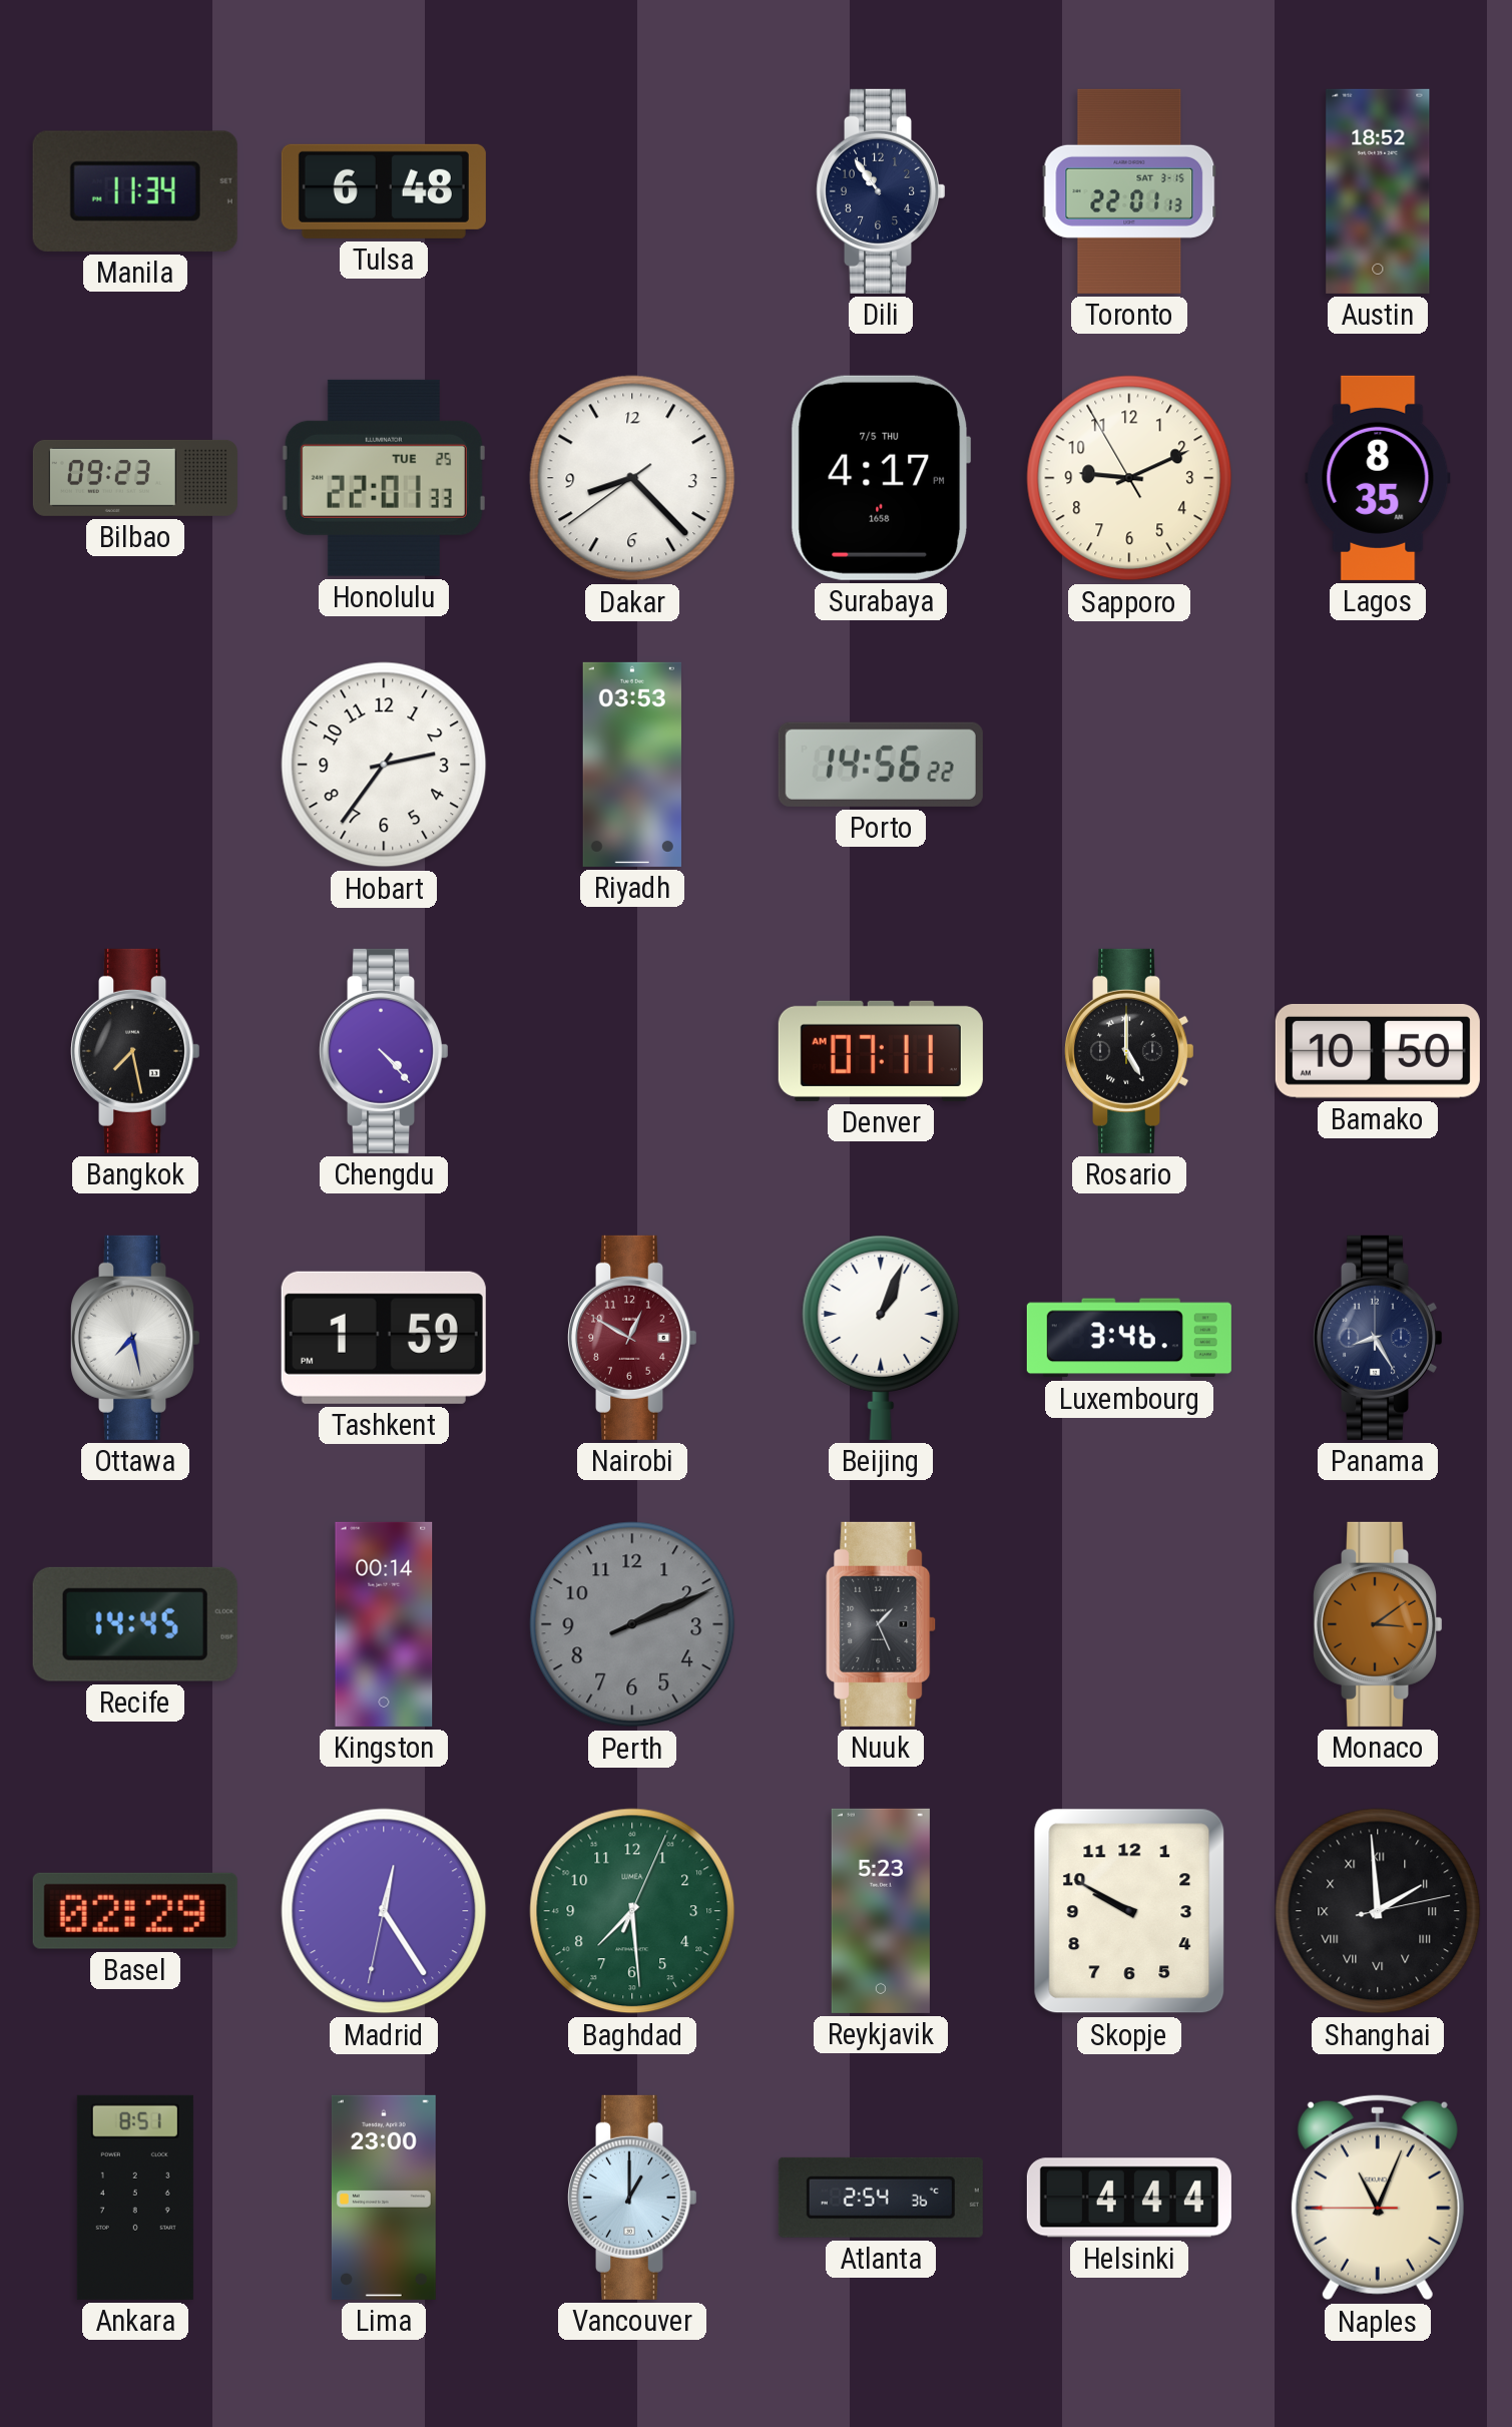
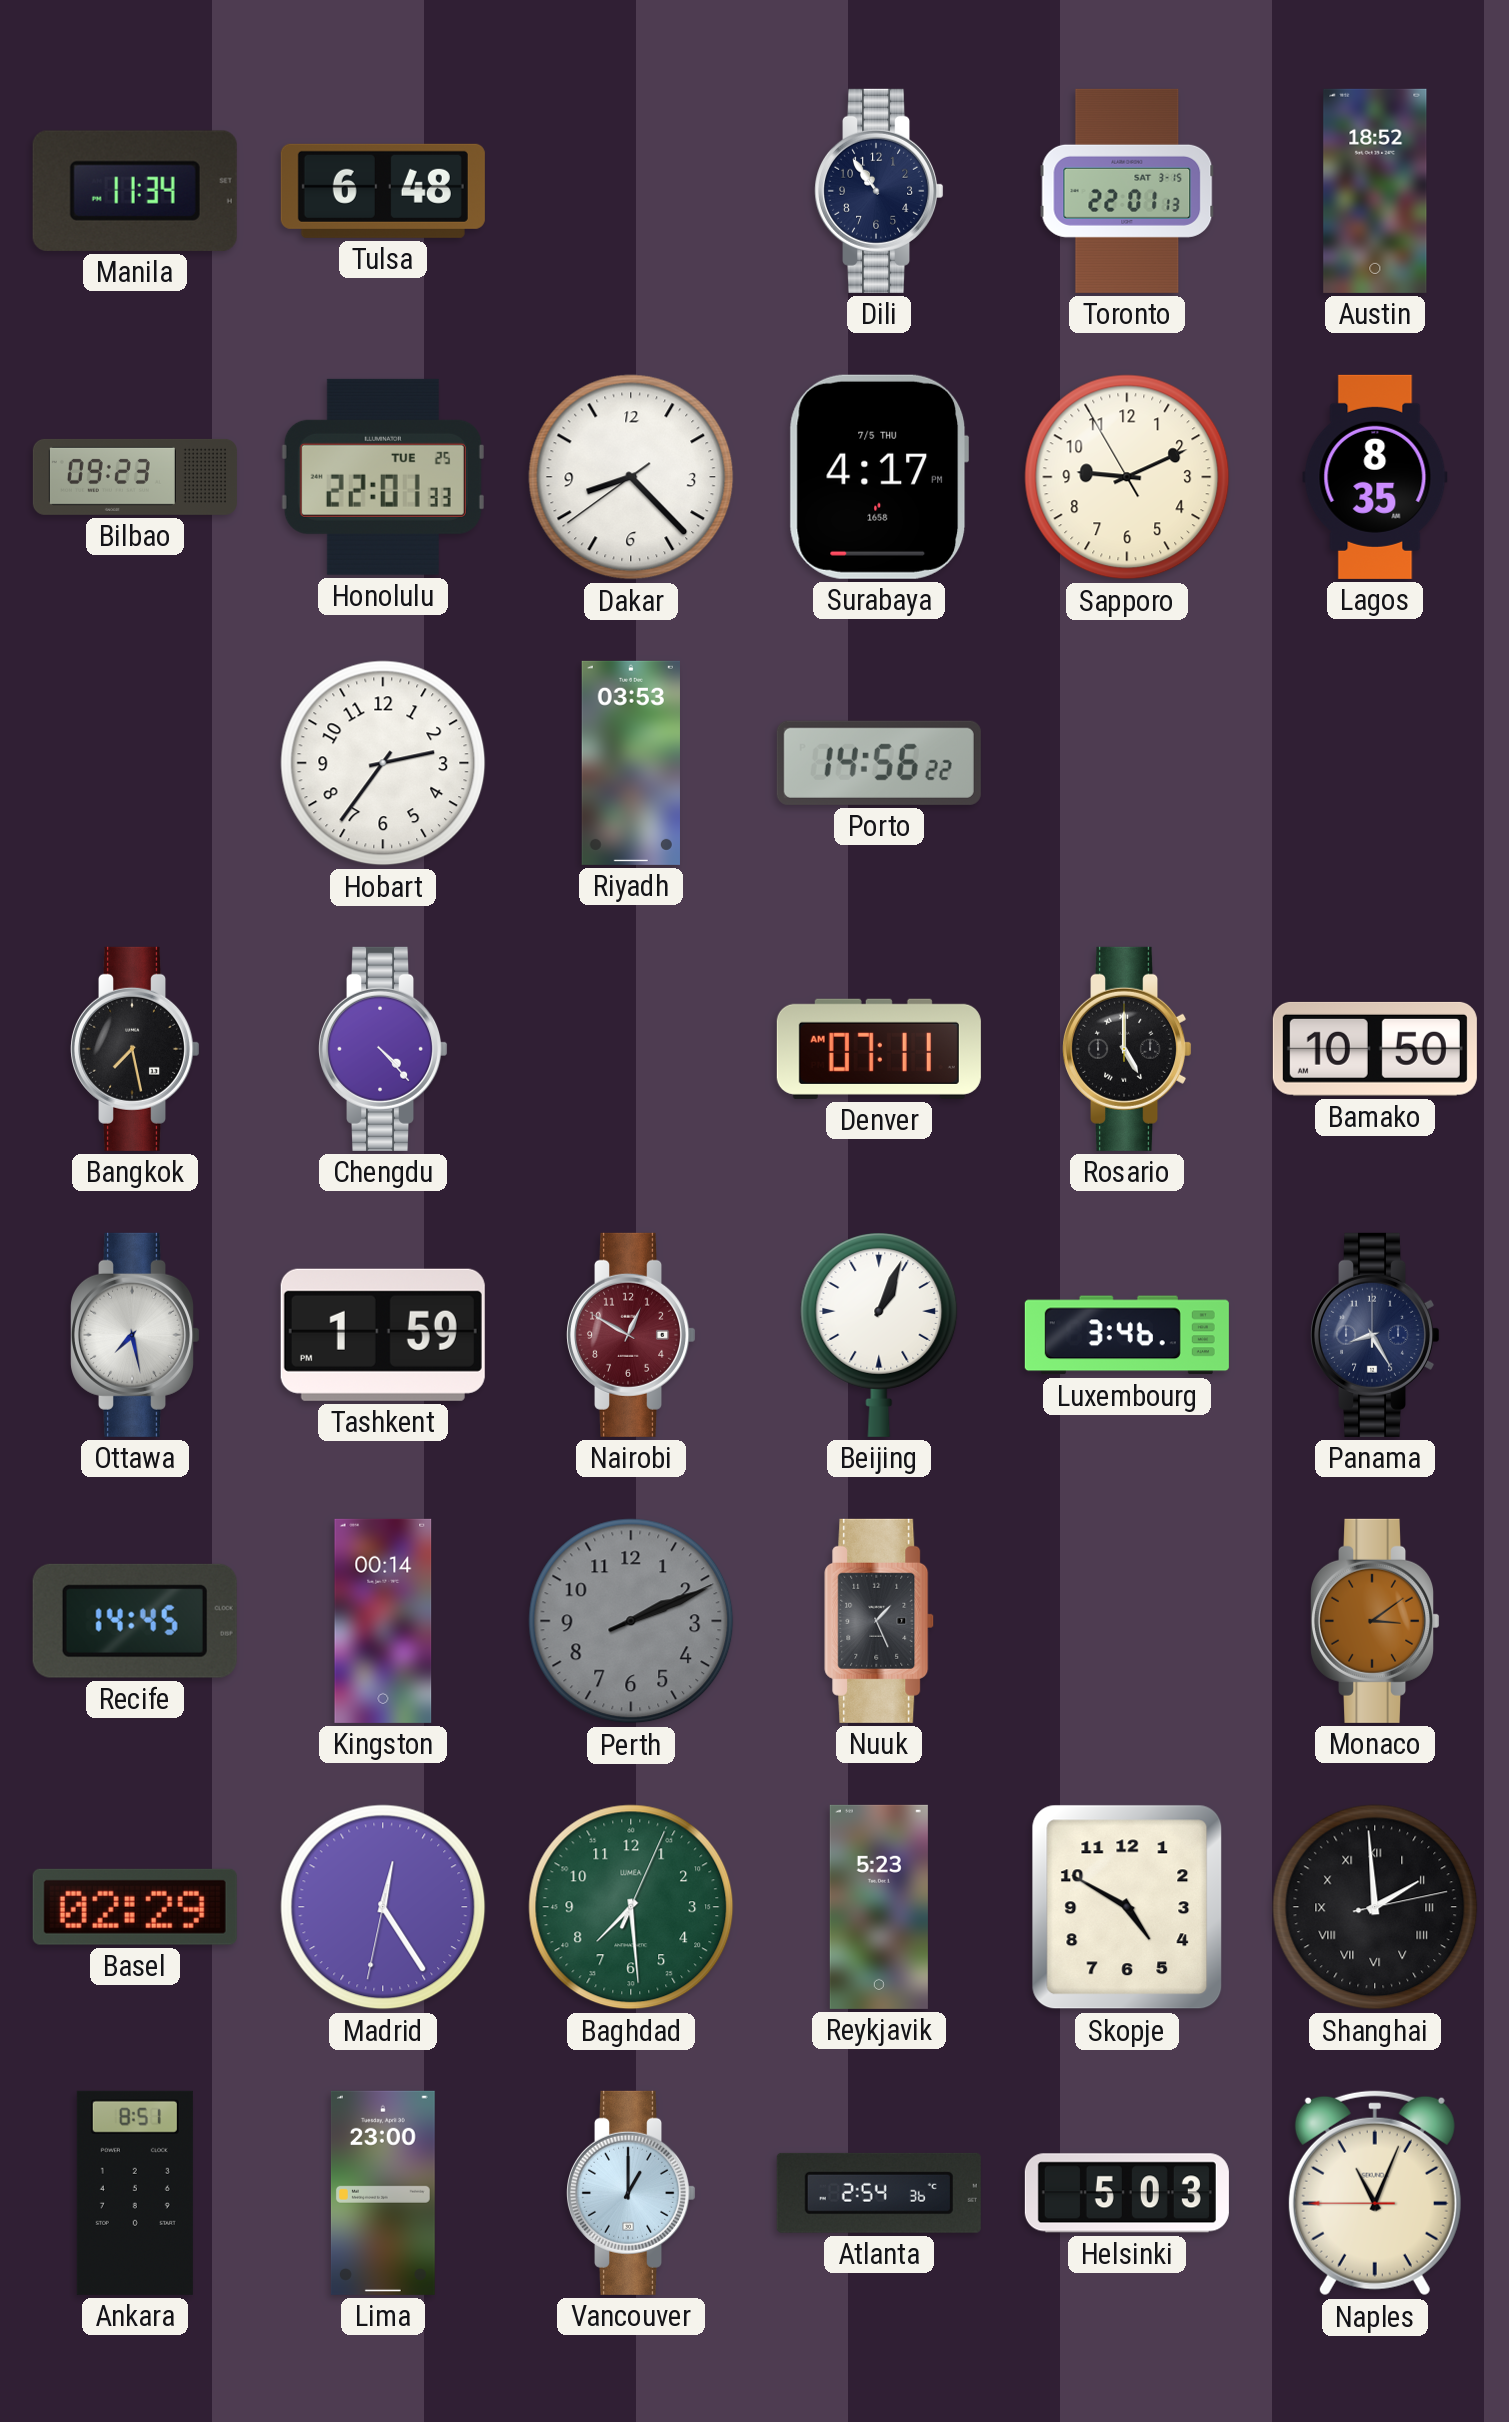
Skopje: 9:50 -> 4:50
Helsinki: 4:44 -> 5:03
